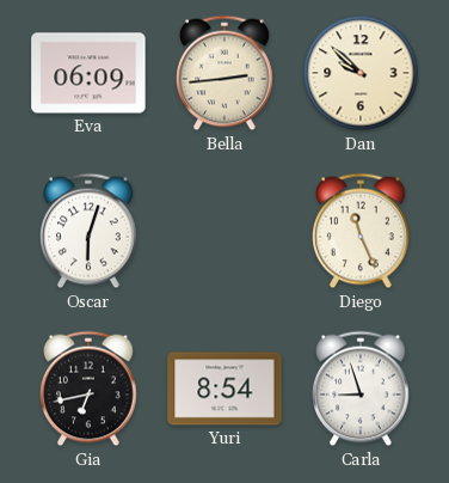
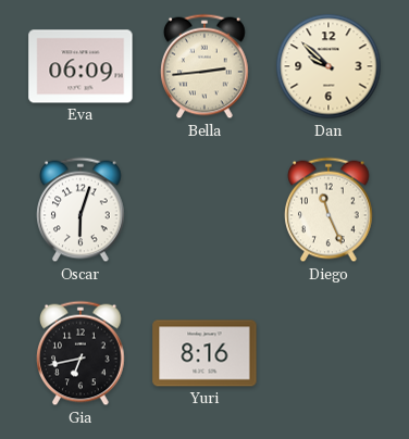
Yuri: 8:54 -> 8:16
Carla: 8:57 -> none
